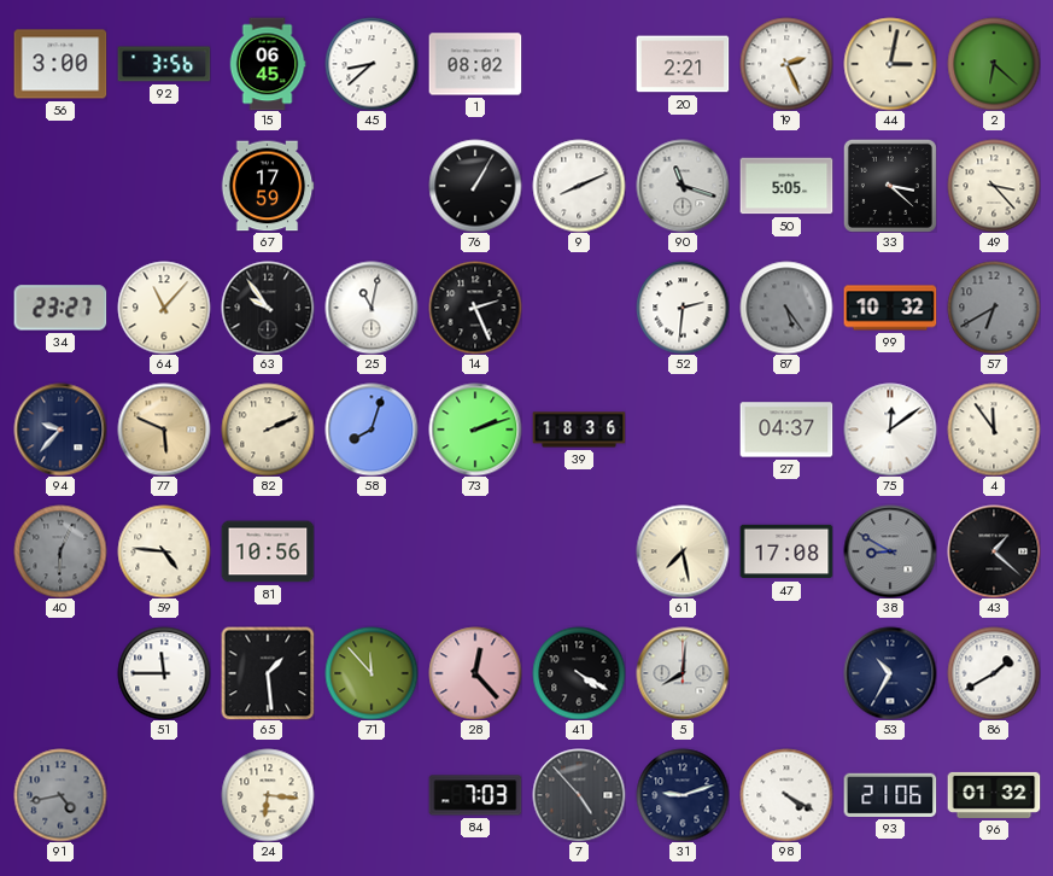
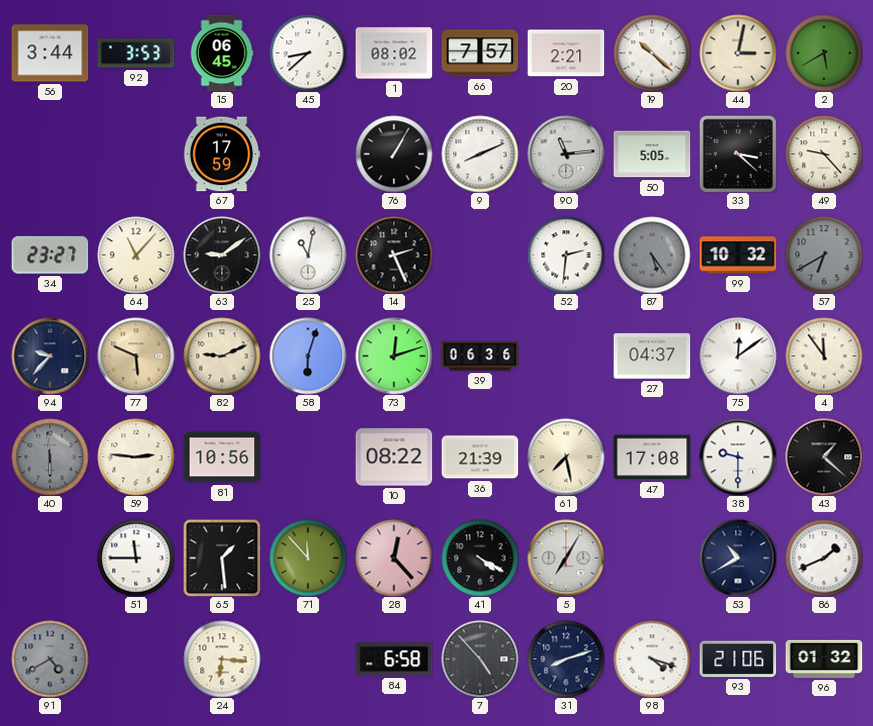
56: 3:00 -> 3:44
92: 3:56 -> 3:53
66: none -> 7:57
19: 2:26 -> 10:22
2: 6:22 -> 5:40
90: 11:18 -> 11:14
49: 3:23 -> 9:23
63: 9:54 -> 9:09
82: 2:11 -> 9:11
58: 8:03 -> 6:03
73: 2:12 -> 12:12
39: 18:36 -> 06:36
40: 6:04 -> 5:59
59: 4:46 -> 2:46
10: none -> 08:22
36: none -> 21:39
38: 8:50 -> 9:30
38 dial: grey -> white
5: 8:01 -> 7:05
53: 10:35 -> 10:40
86: 1:40 -> 1:41
91: 4:43 -> 4:40
84: 7:03 -> 6:58
31: 9:12 -> 8:12
98: 4:20 -> 4:18
